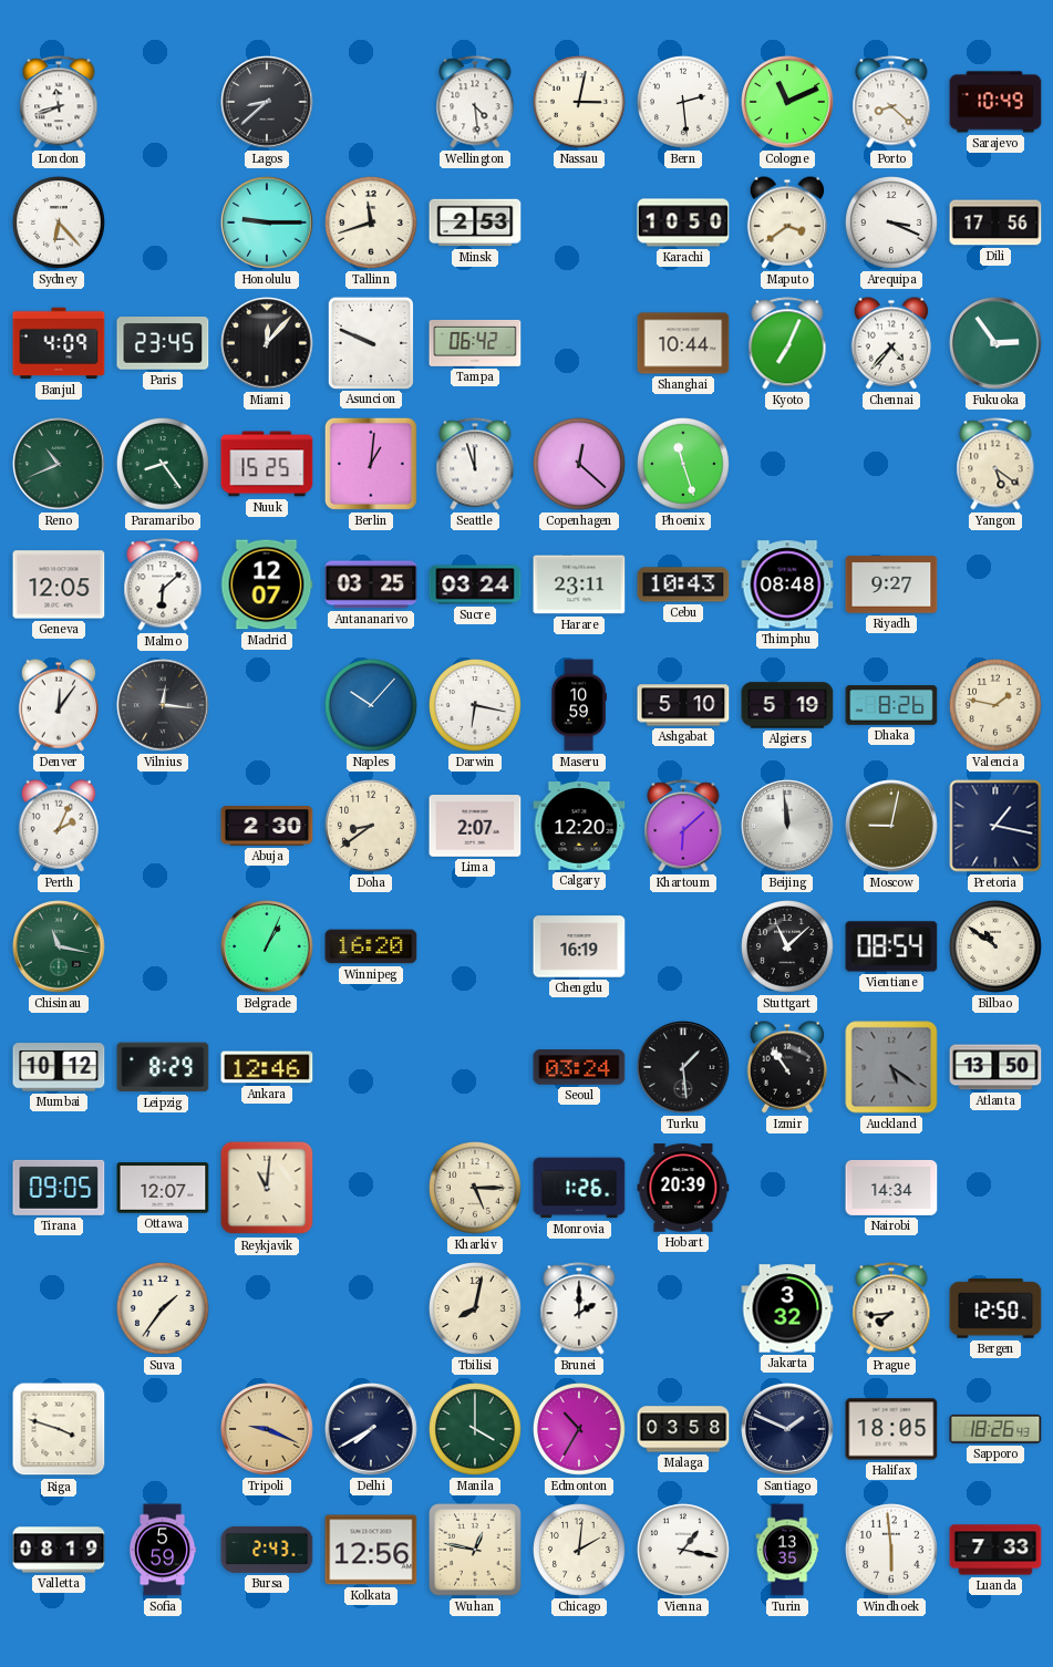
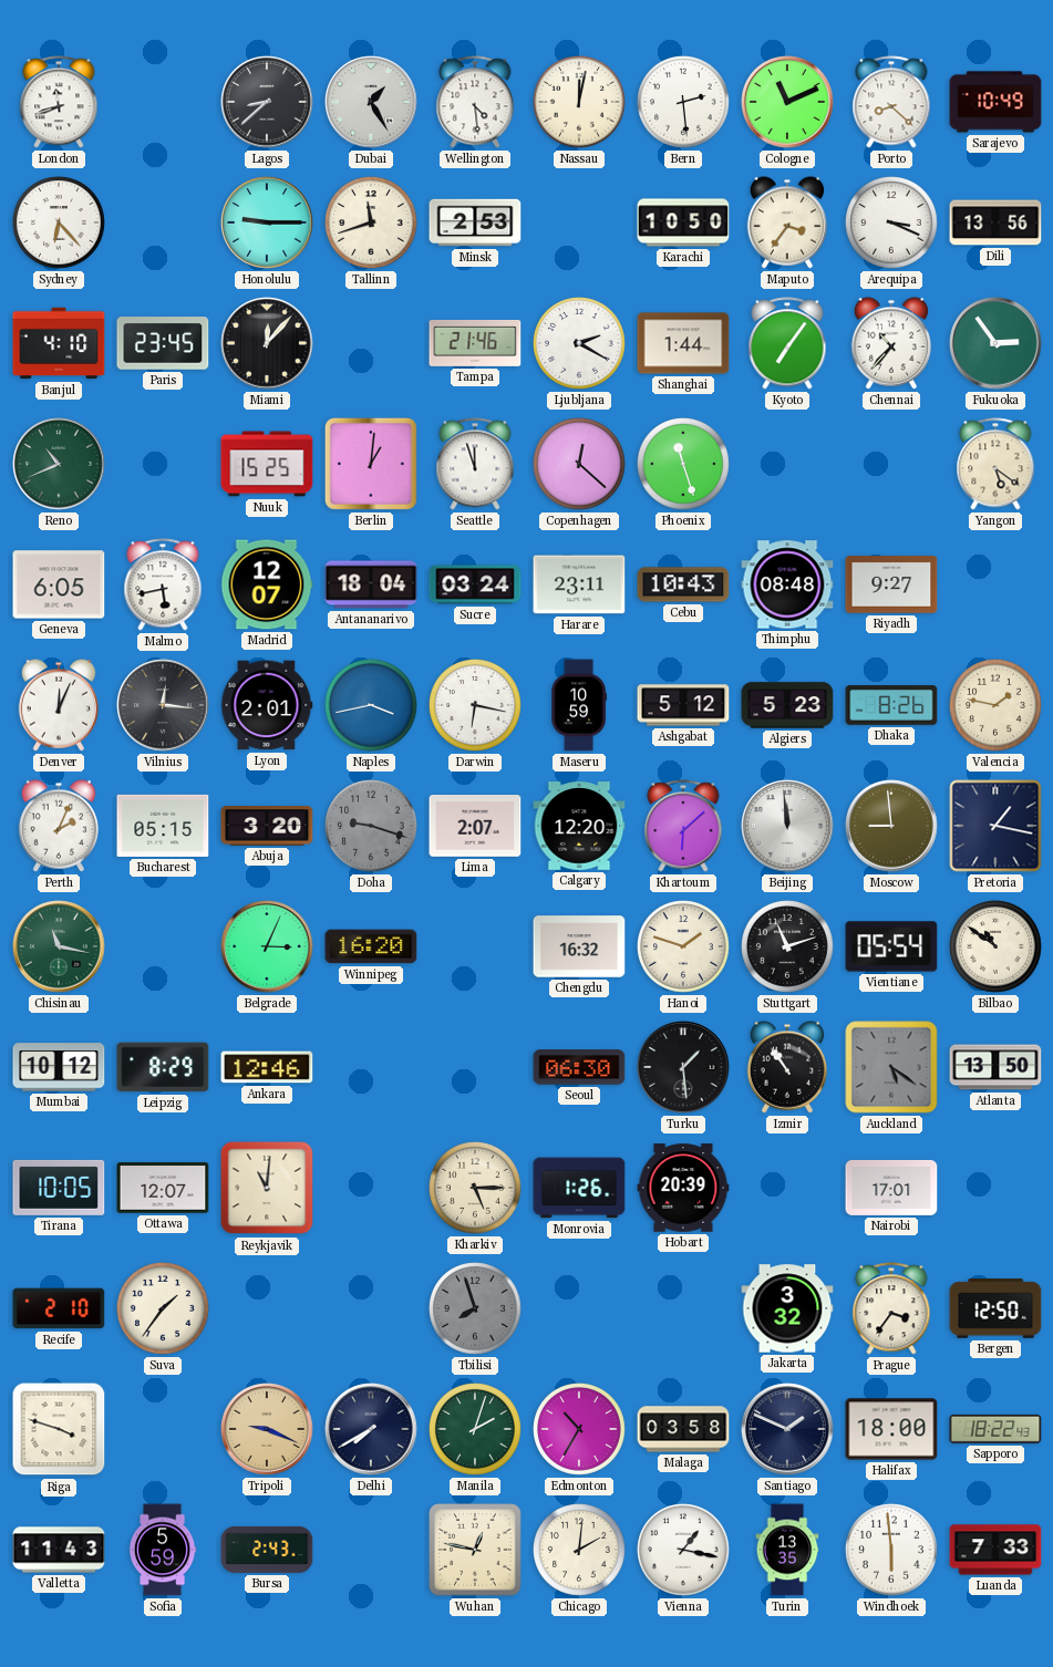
Dubai: none -> 1:25
Nassau: 3:02 -> 12:02
Maputo: 3:39 -> 3:36
Dili: 17:56 -> 13:56
Banjul: 4:09 -> 4:10
Asuncion: 9:49 -> none
Tampa: 06:42 -> 21:46
Ljubljana: none -> 2:20
Shanghai: 10:44 -> 1:44
Kyoto: 7:04 -> 7:06
Chennai: 4:37 -> 10:37
Paramaribo: 8:24 -> none
Geneva: 12:05 -> 6:05
Malmo: 6:08 -> 5:43
Antananarivo: 03:25 -> 18:04
Denver: 12:06 -> 12:04
Lyon: none -> 2:01
Naples: 10:07 -> 3:43
Ashgabat: 5:10 -> 5:12
Algiers: 5:19 -> 5:23
Bucharest: none -> 05:15
Abuja: 2:30 -> 3:20
Doha: 8:39 -> 9:18
Doha dial: cream -> grey
Moscow: 9:02 -> 8:59
Belgrade: 1:04 -> 3:04
Chengdu: 16:19 -> 16:32
Hanoi: none -> 1:48
Stuttgart: 11:08 -> 11:12
Vientiane: 08:54 -> 05:54
Seoul: 03:24 -> 06:30
Tirana: 09:05 -> 10:05
Nairobi: 14:34 -> 17:01
Recife: none -> 2:10
Tbilisi: 8:02 -> 7:57
Tbilisi dial: cream -> grey
Brunei: 2:00 -> none
Prague: 7:44 -> 3:36
Manila: 4:00 -> 2:03
Halifax: 18:05 -> 18:00
Sapporo: 18:26 -> 18:22
Valletta: 08:19 -> 11:43
Kolkata: 12:56 -> none
